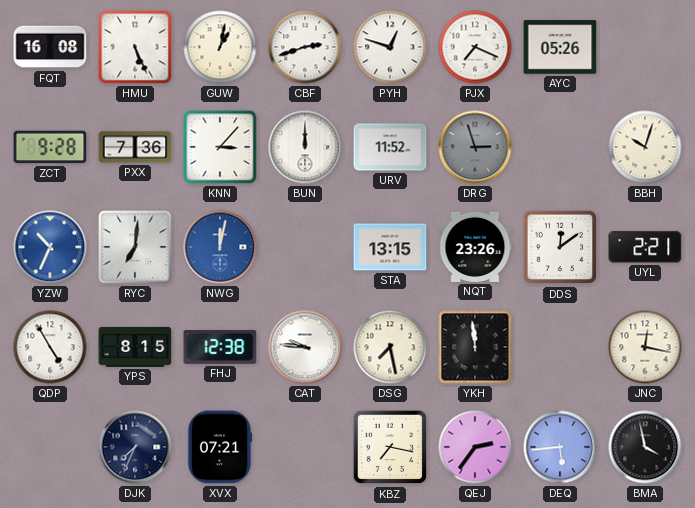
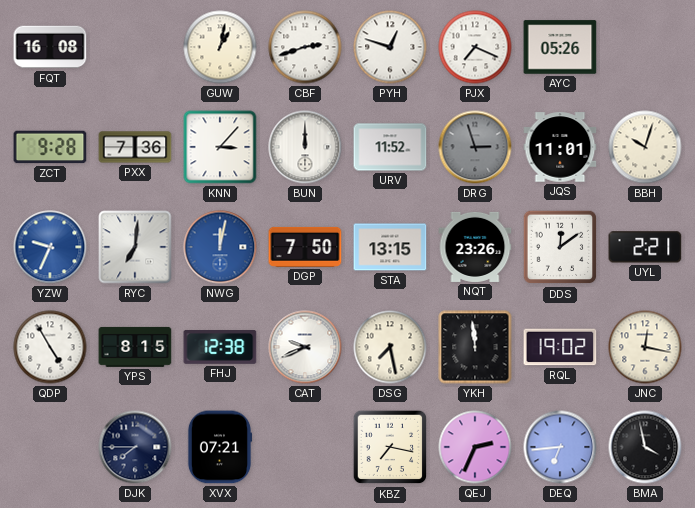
HMU: 5:26 -> none
JQS: none -> 11:01
YZW: 10:34 -> 9:34
DGP: none -> 7:50
CAT: 9:46 -> 9:41
RQL: none -> 19:02
DJK: 7:34 -> 7:45
QEJ: 2:36 -> 2:34
DEQ: 5:44 -> 6:44
